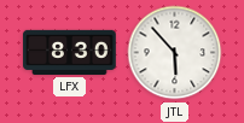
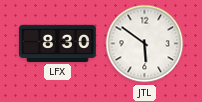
JTL: 5:53 -> 5:51
